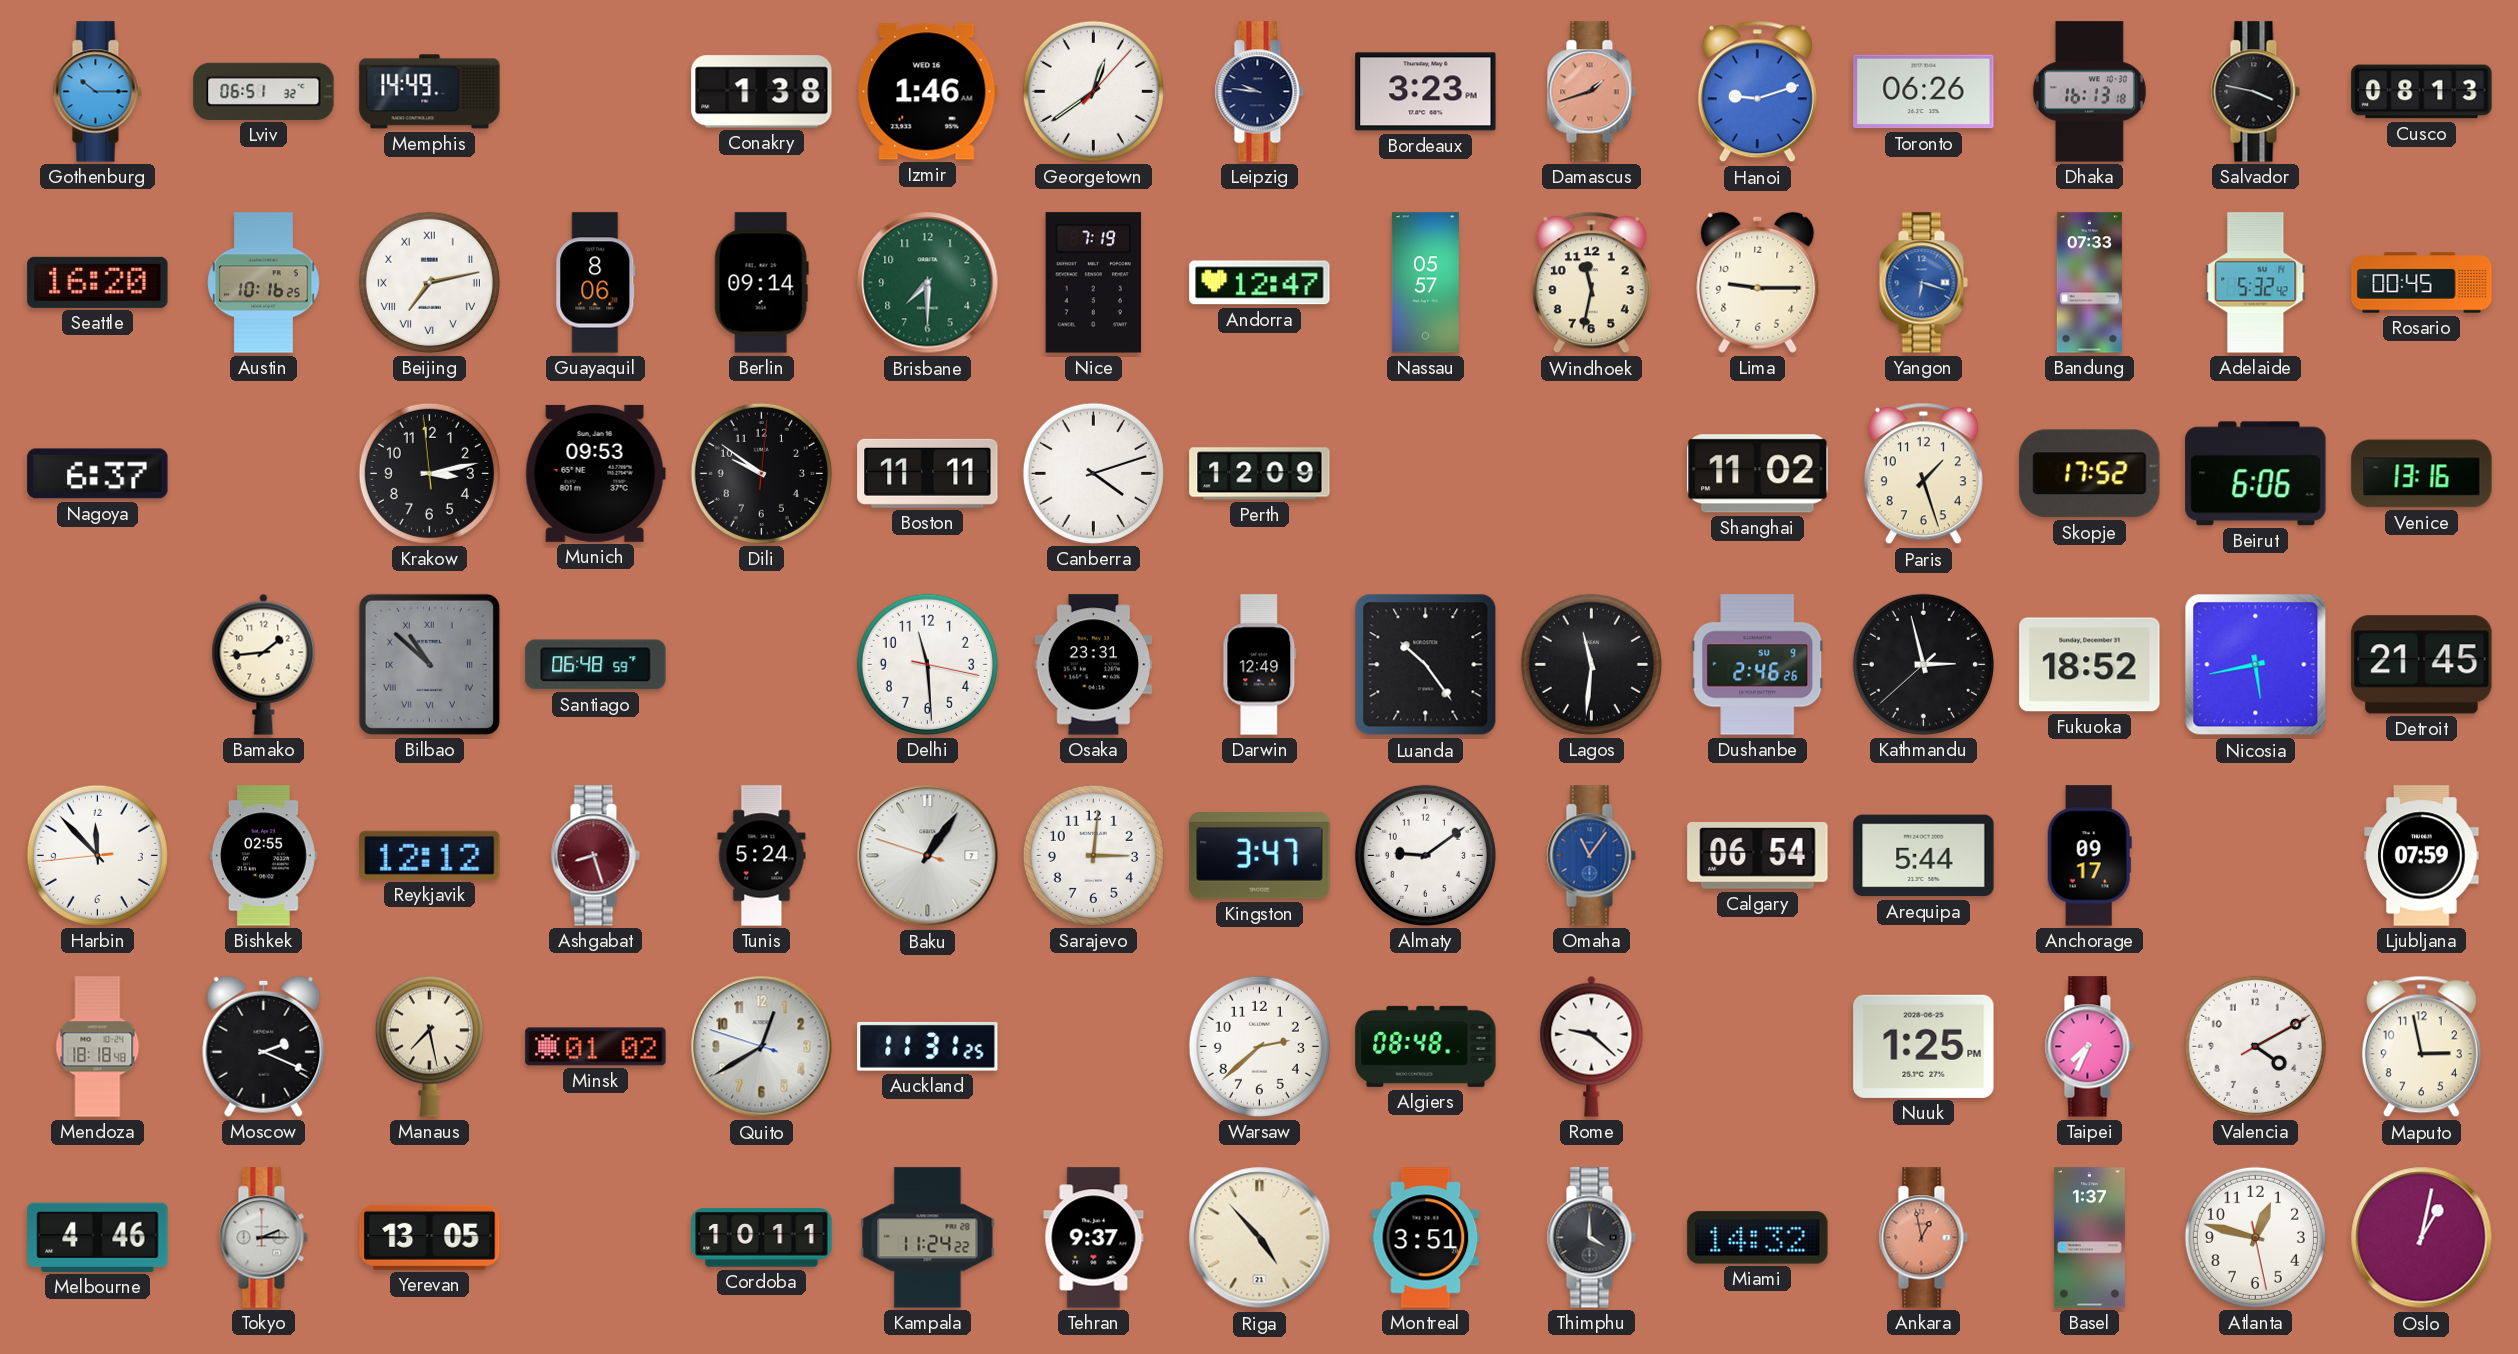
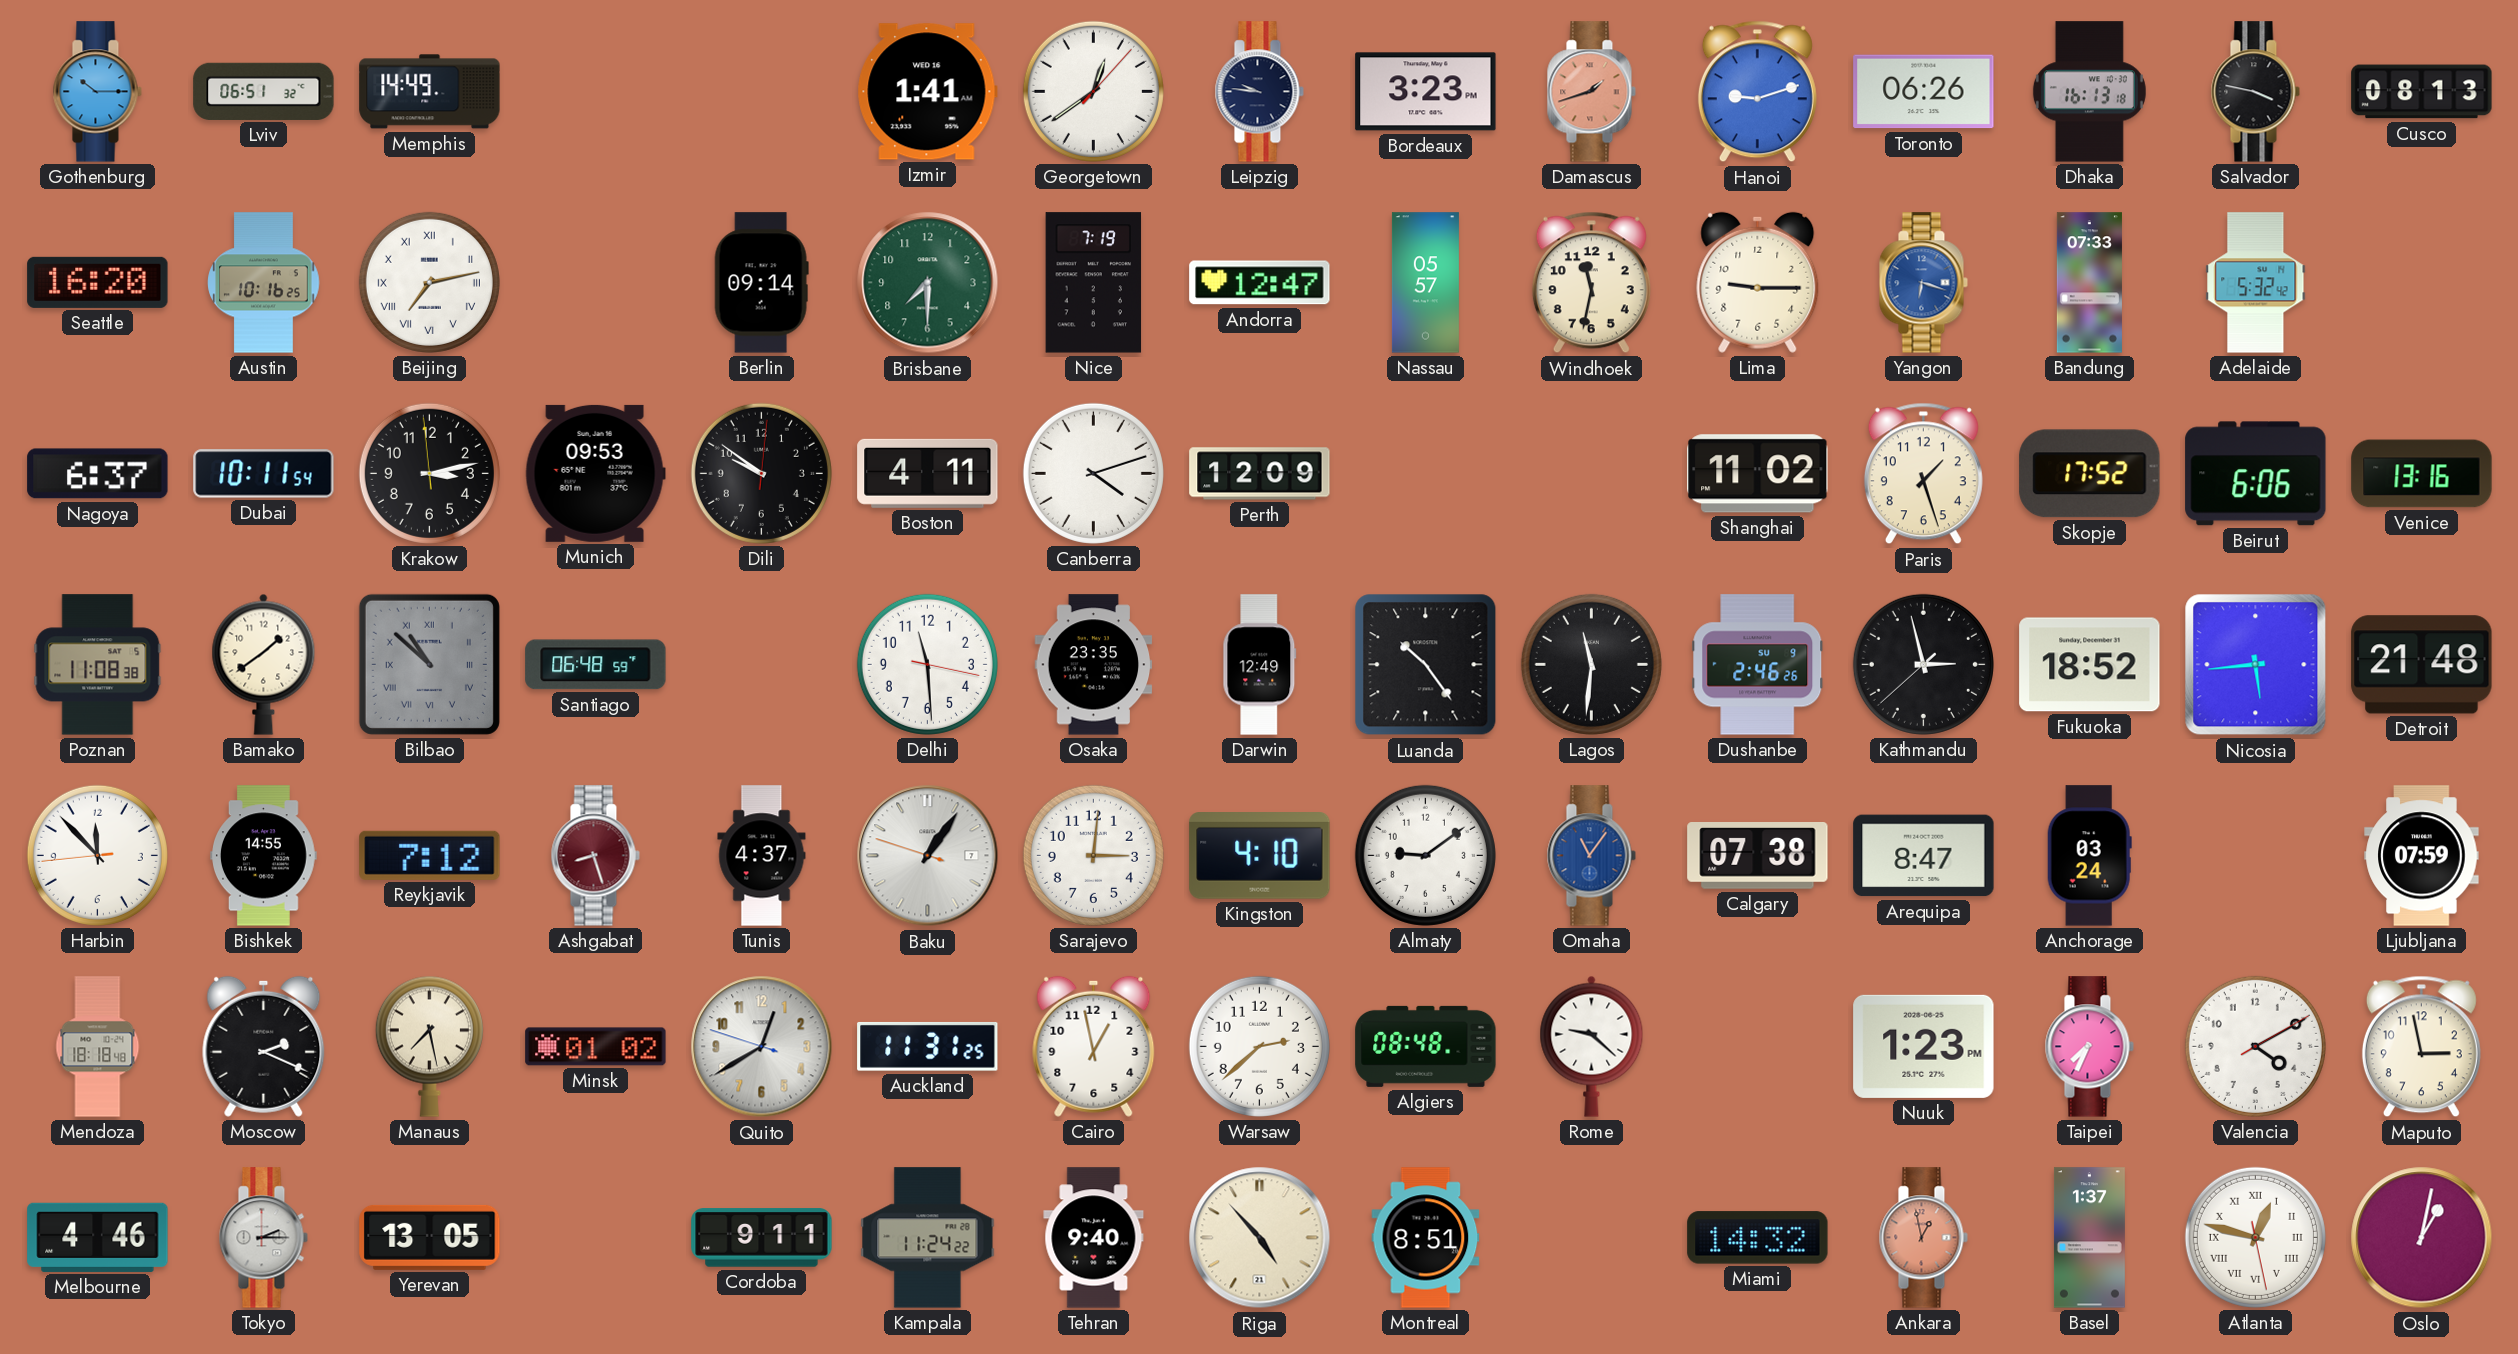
Conakry: 1:38 -> none
Izmir: 1:46 -> 1:41
Guayaquil: 8:06 -> none
Rosario: 00:45 -> none
Dubai: none -> 10:11
Boston: 11:11 -> 4:11
Poznan: none -> 11:08
Bamako: 1:44 -> 1:39
Osaka: 23:31 -> 23:35
Nicosia: 5:43 -> 5:44
Detroit: 21:45 -> 21:48
Bishkek: 02:55 -> 14:55
Reykjavik: 12:12 -> 7:12
Tunis: 5:24 -> 4:37
Kingston: 3:47 -> 4:10
Calgary: 06:54 -> 07:38
Arequipa: 5:44 -> 8:47
Anchorage: 09:17 -> 03:24
Cairo: none -> 12:58
Nuuk: 1:25 -> 1:23
Cordoba: 10:11 -> 9:11
Tehran: 9:37 -> 9:40
Montreal: 3:51 -> 8:51
Thimphu: 4:00 -> none
Atlanta numerals: Arabic -> Roman
